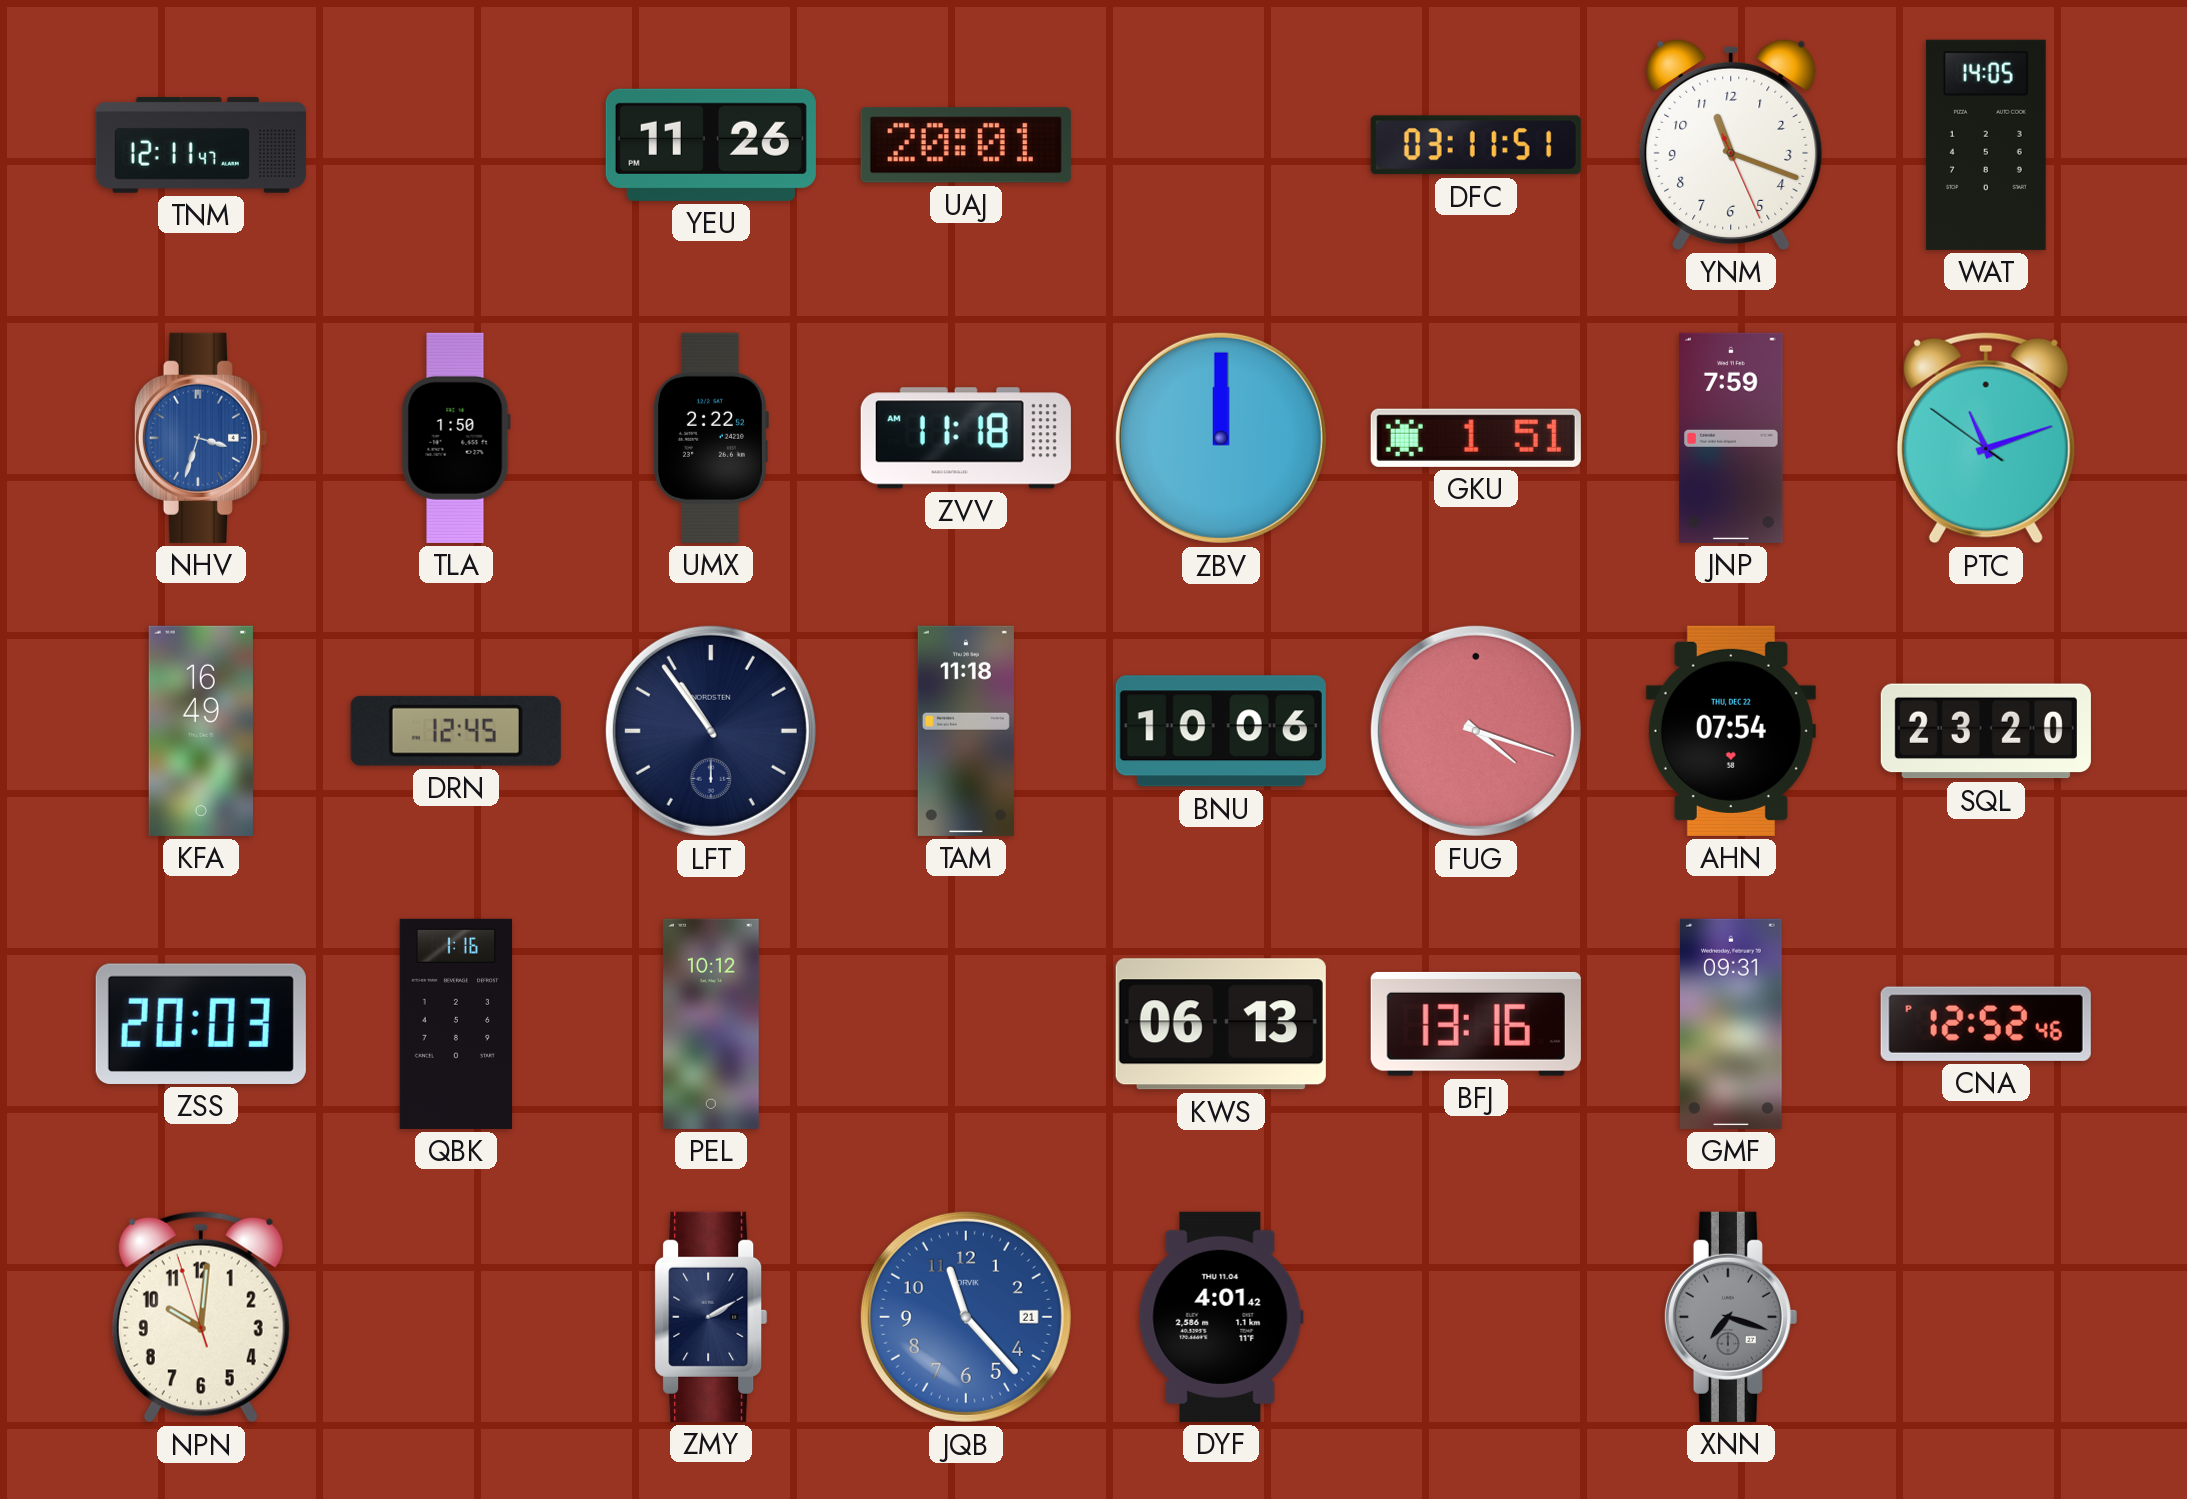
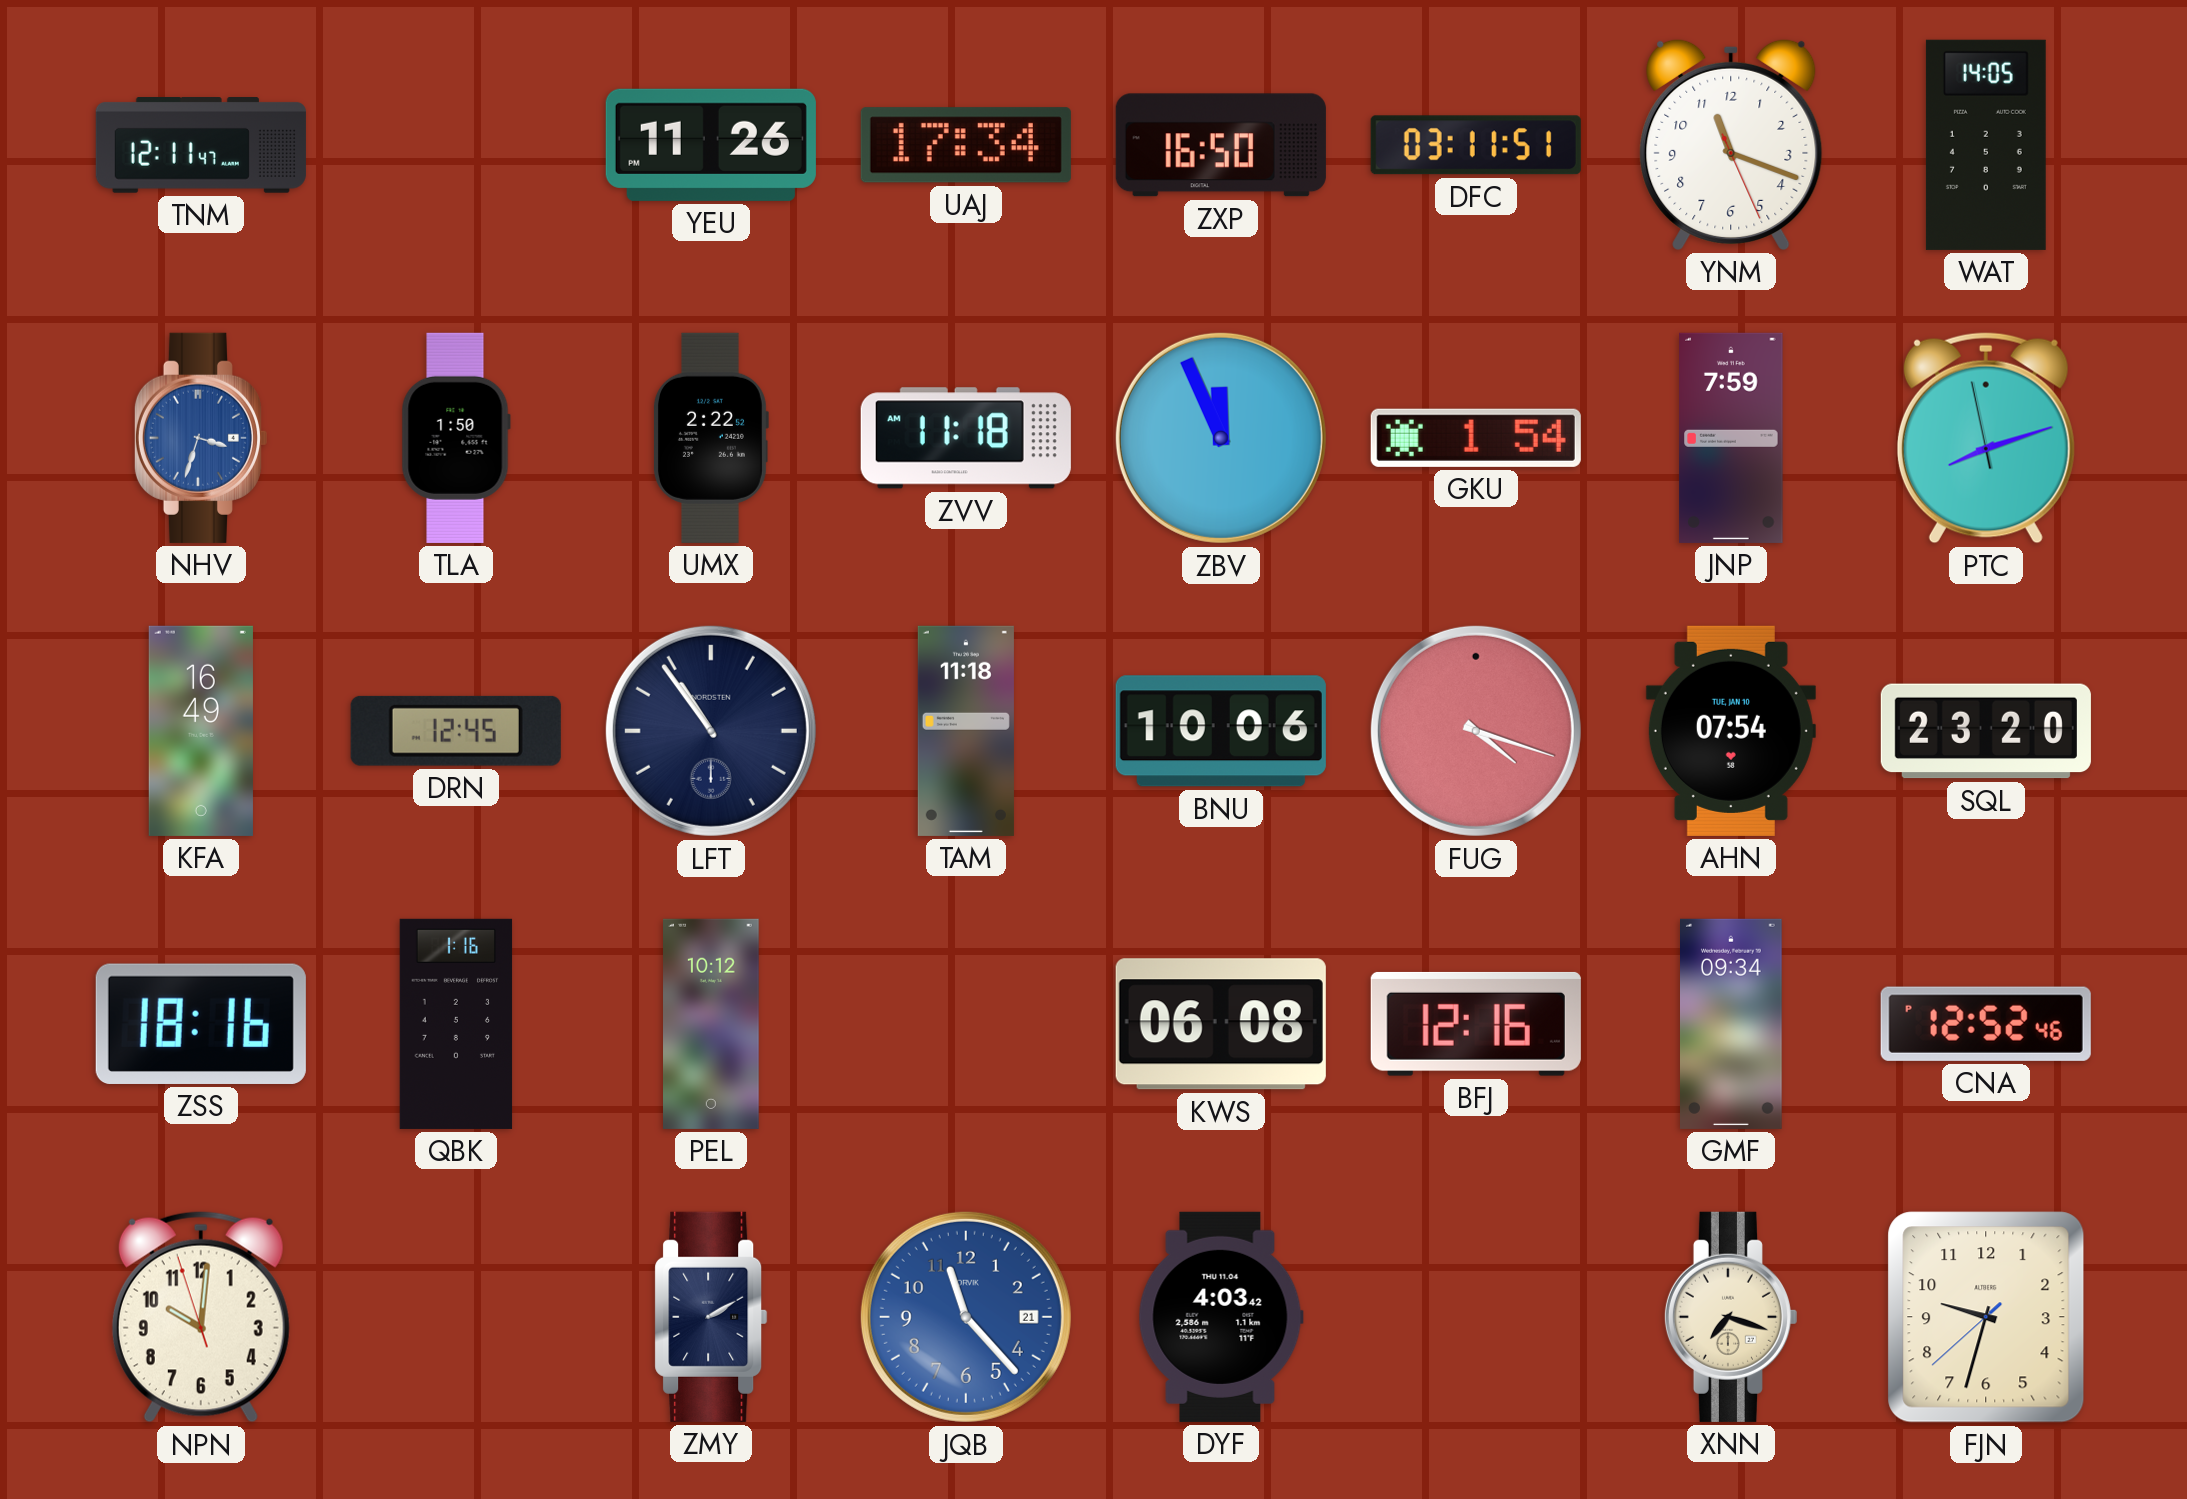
UAJ: 20:01 -> 17:34
ZXP: none -> 16:50
ZBV: 12:00 -> 11:56
GKU: 1:51 -> 1:54
PTC: 11:11 -> 8:11
AHN date: THU, DEC 22 -> TUE, JAN 10
ZSS: 20:03 -> 18:16
KWS: 06:13 -> 06:08
BFJ: 13:16 -> 12:16
GMF: 09:31 -> 09:34
DYF: 4:01 -> 4:03
XNN dial: grey -> cream
FJN: none -> 9:32
